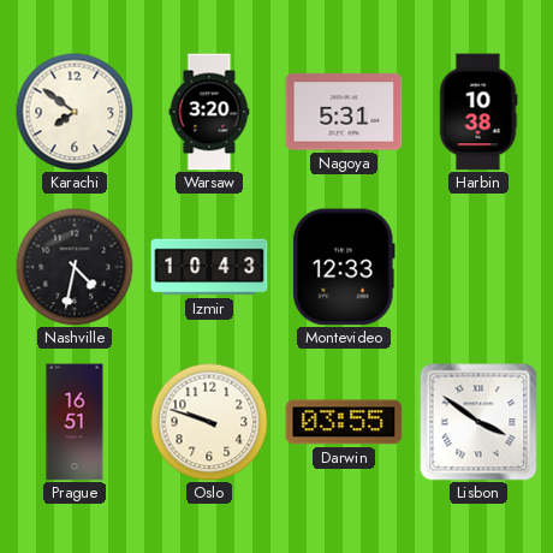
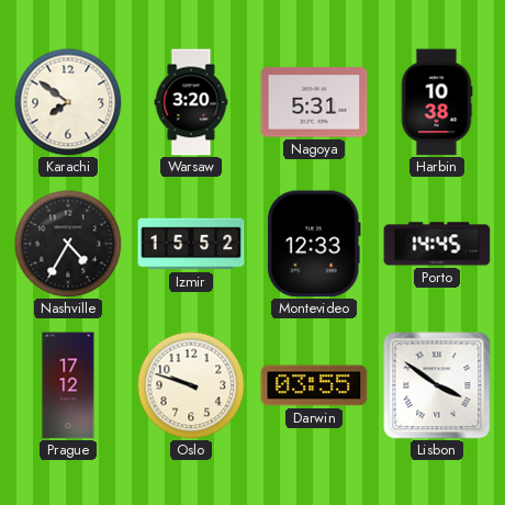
Nashville: 4:32 -> 4:35
Izmir: 10:43 -> 15:52
Porto: none -> 14:45
Prague: 16:51 -> 17:12
